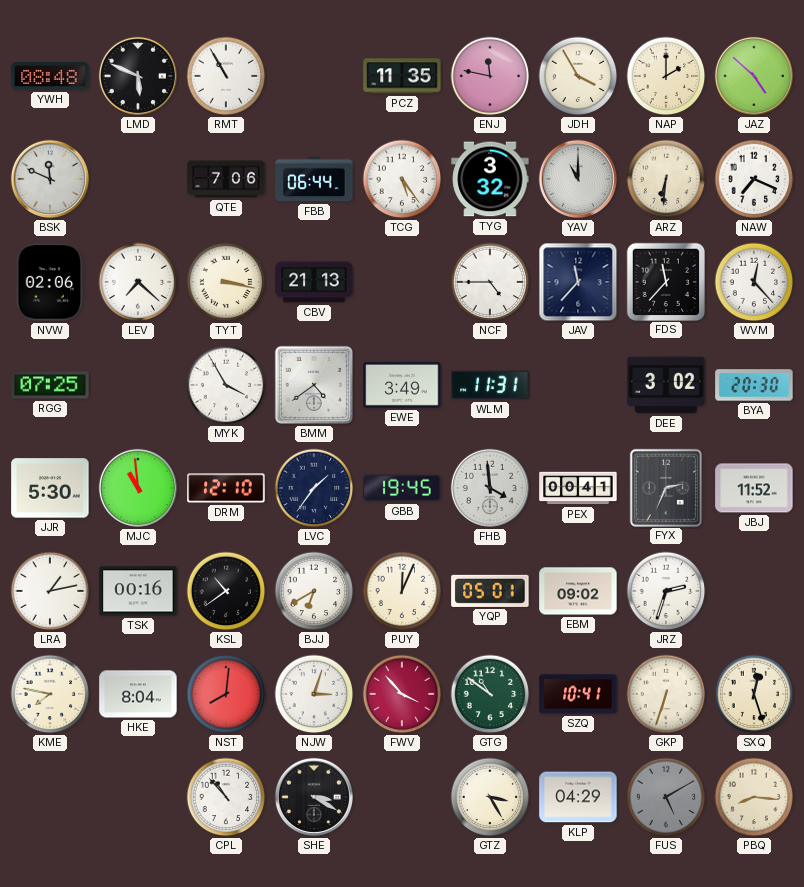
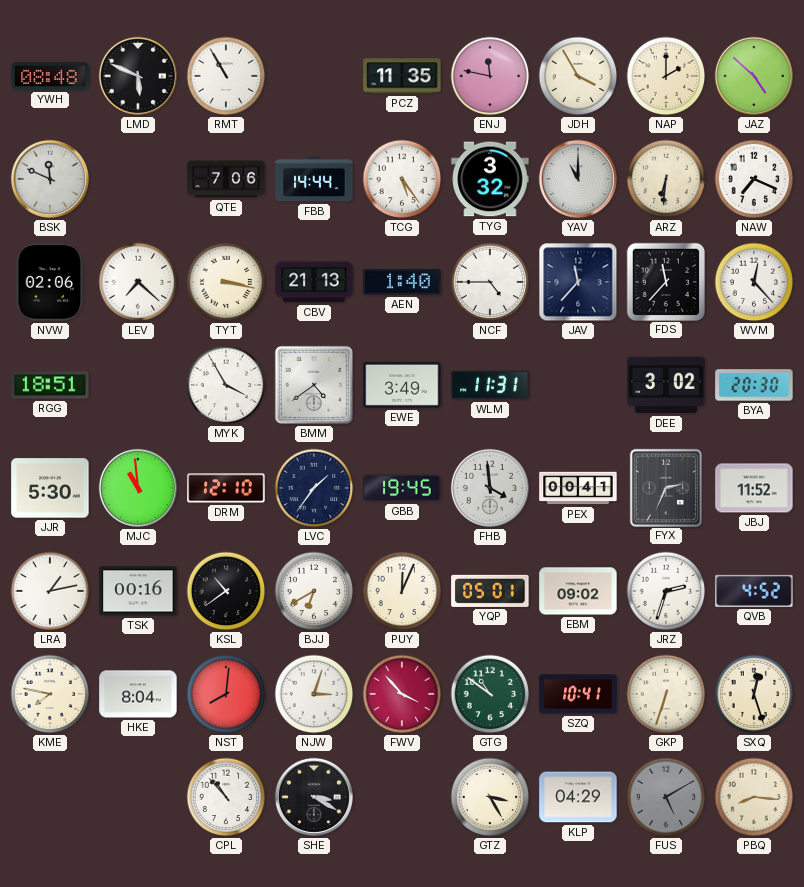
FBB: 06:44 -> 14:44
AEN: none -> 1:40
RGG: 07:25 -> 18:51
QVB: none -> 4:52
